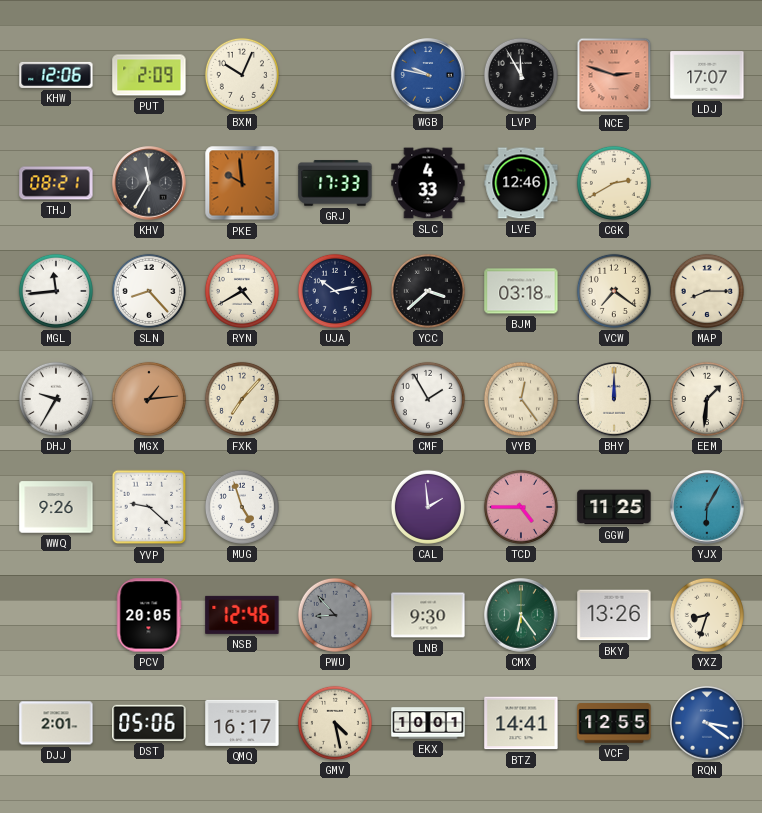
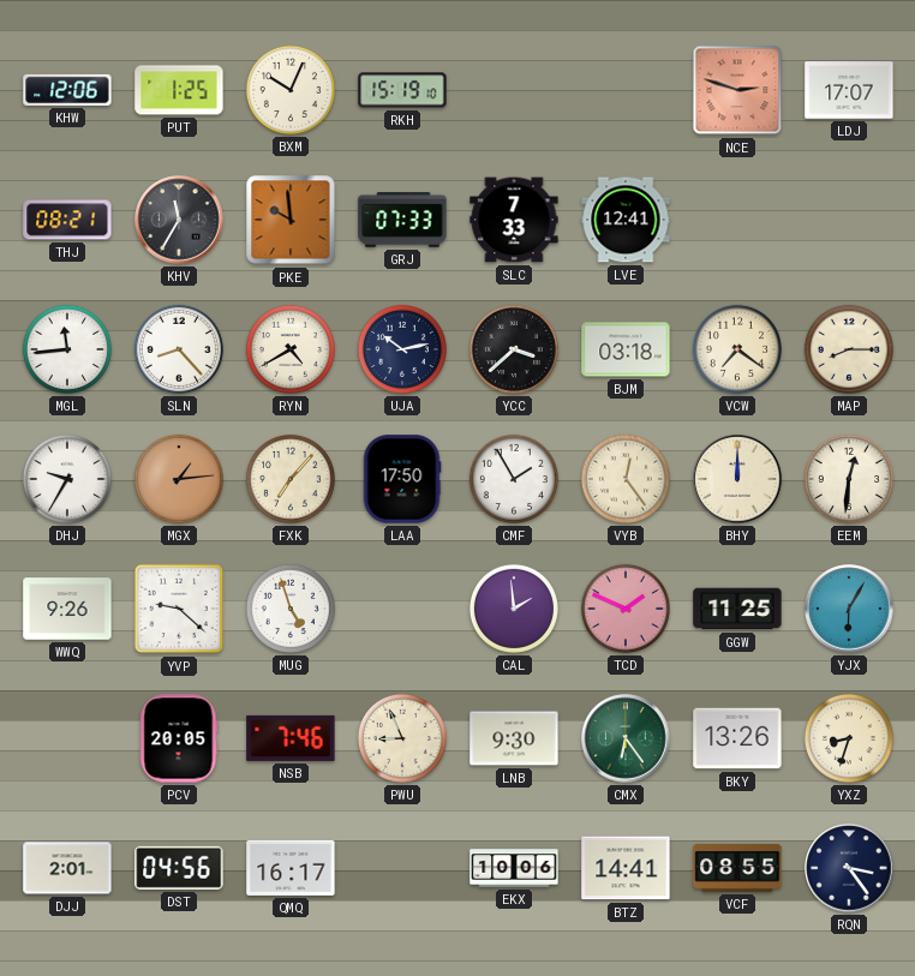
PUT: 2:09 -> 1:25
RKH: none -> 15:19
WGB: 9:47 -> none
LVP: 11:55 -> none
GRJ: 17:33 -> 07:33
SLC: 4:33 -> 7:33
LVE: 12:46 -> 12:41
CGK: 2:40 -> none
LAA: none -> 17:50
EEM: 1:31 -> 12:31
TCD: 4:45 -> 1:49
NSB: 12:46 -> 7:46
PWU: 8:53 -> 8:56
PWU dial: grey -> cream
DST: 05:06 -> 04:56
GMV: 4:28 -> none
EKX: 10:01 -> 10:06
VCF: 12:55 -> 08:55
RQN: 3:21 -> 3:24
RQN dial: blue -> navy
